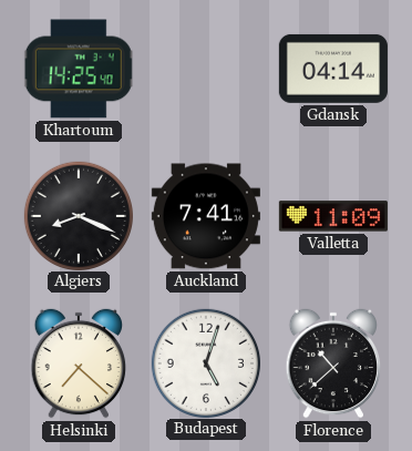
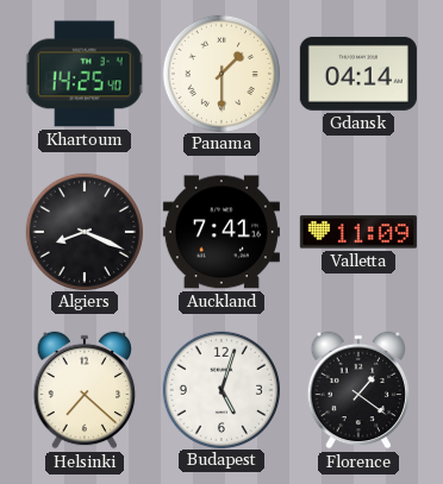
Panama: none -> 1:30
Florence: 10:38 -> 1:21
